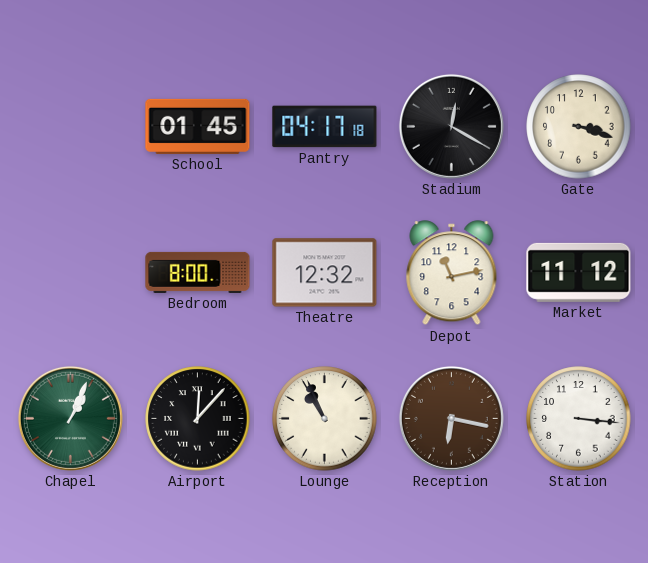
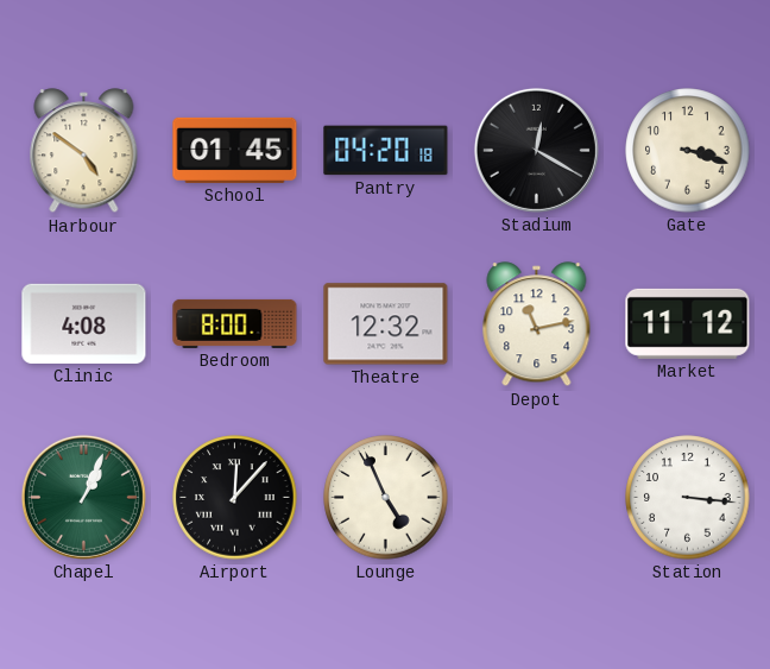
Harbour: none -> 4:51
Pantry: 04:17 -> 04:20
Clinic: none -> 4:08
Lounge: 10:56 -> 4:56
Reception: 6:17 -> none
